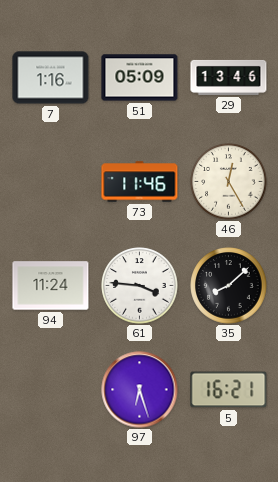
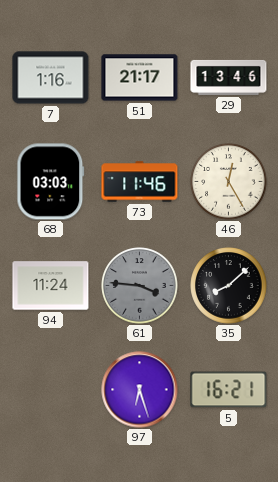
51: 05:09 -> 21:17
68: none -> 03:03
61 dial: white -> grey
